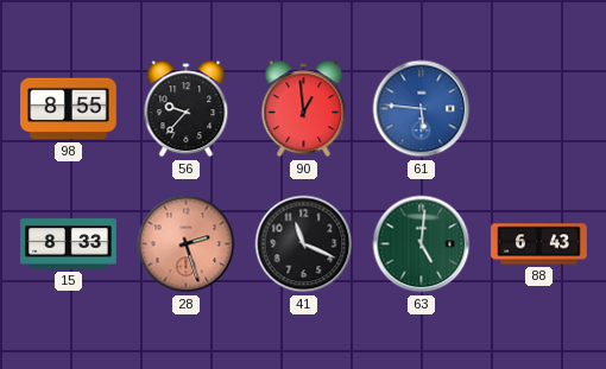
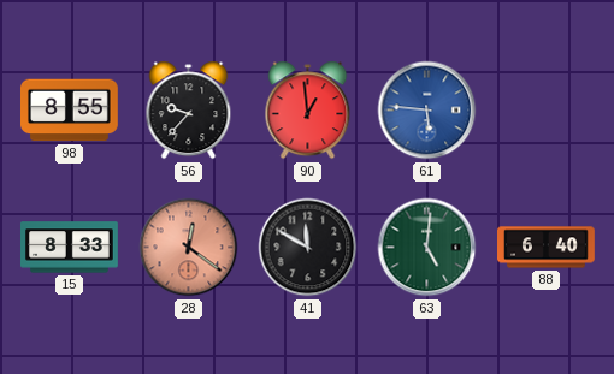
28: 2:27 -> 12:21
41: 11:19 -> 11:50
88: 6:43 -> 6:40
